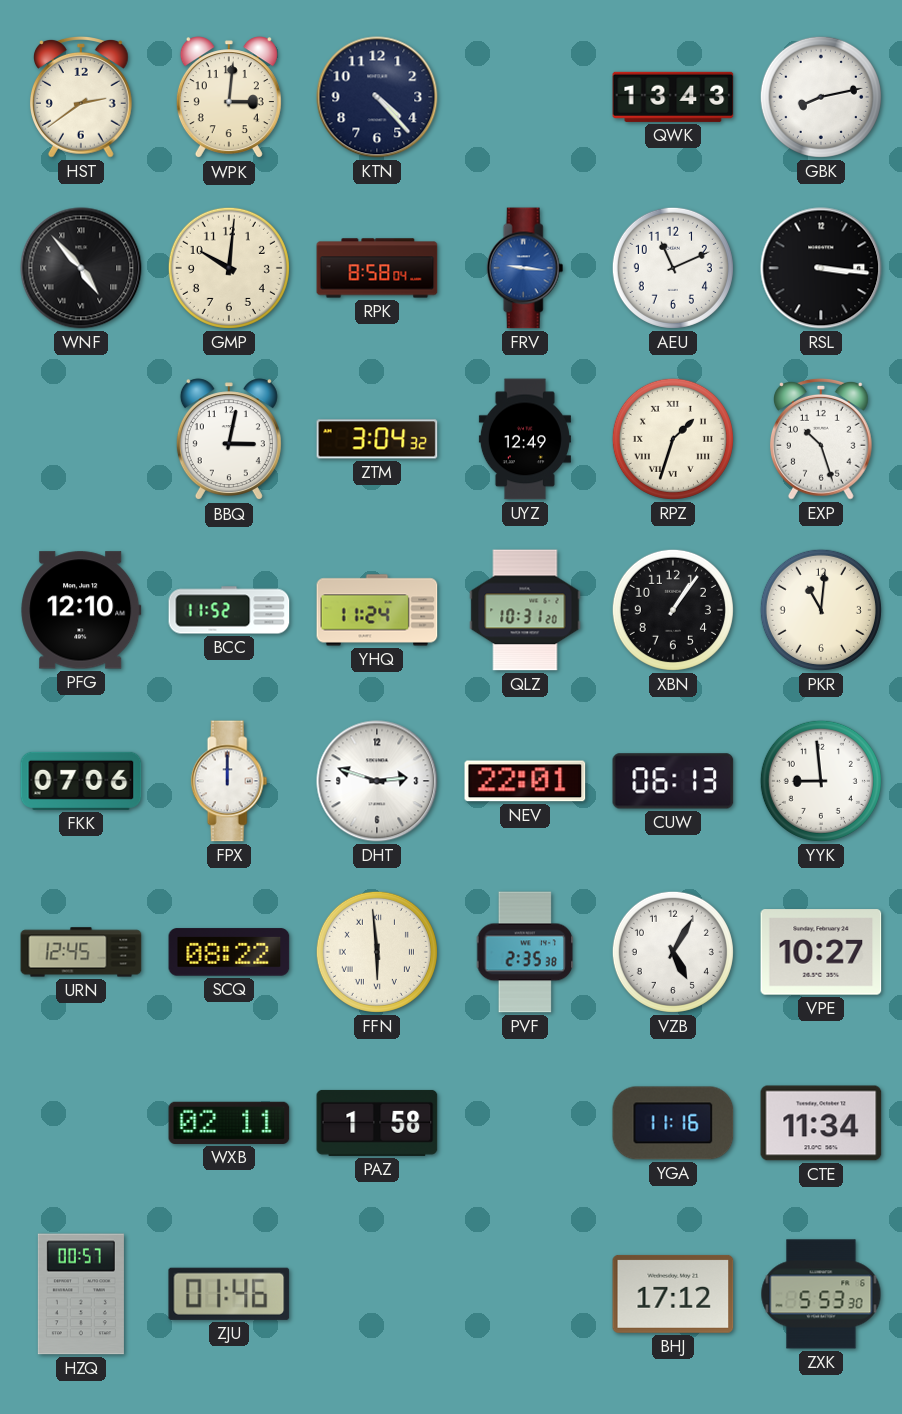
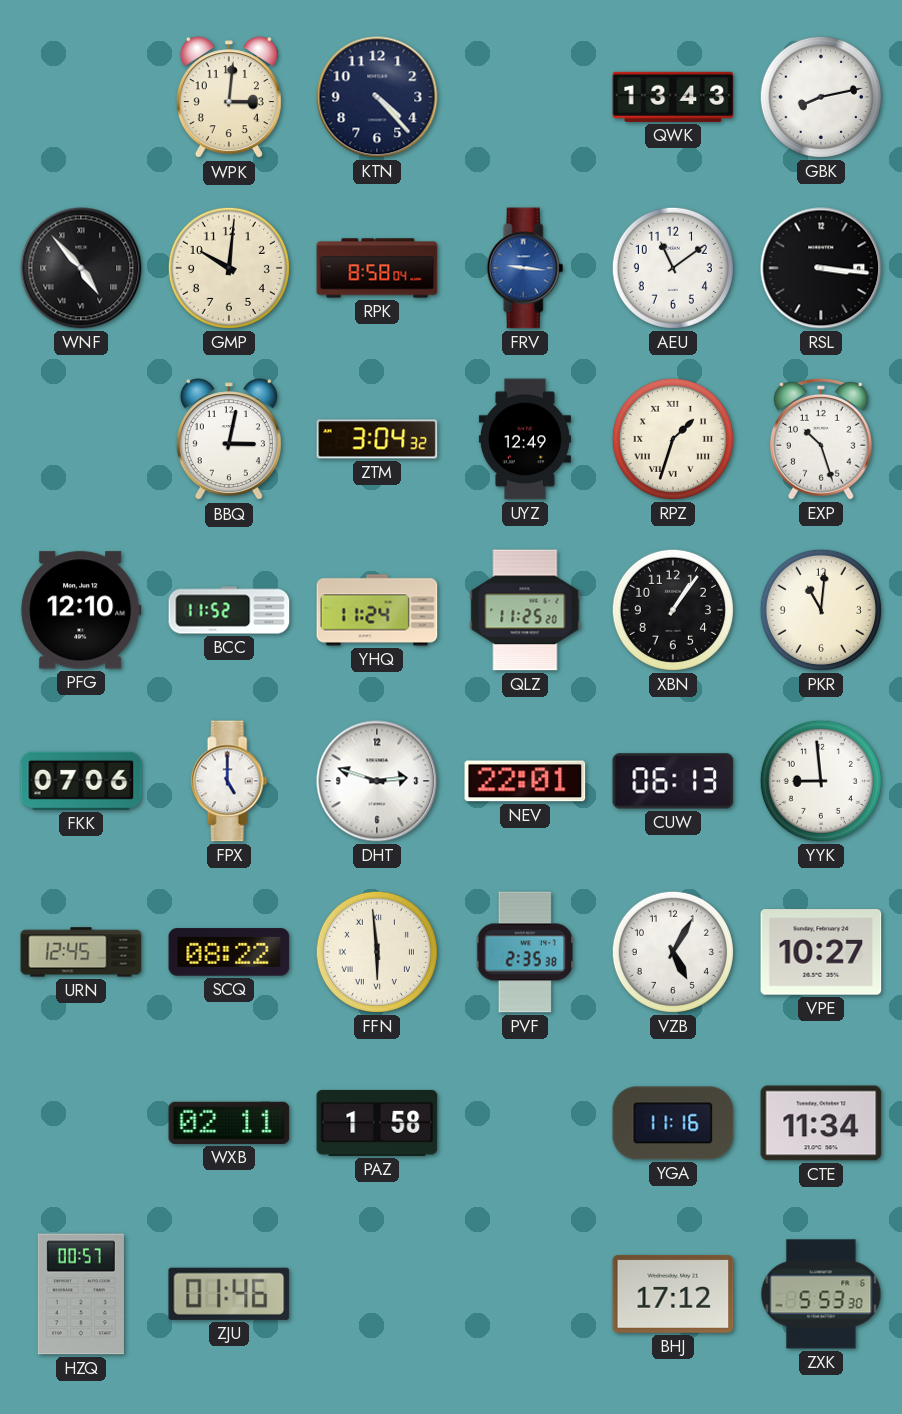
HST: 2:39 -> none
AEU: 11:11 -> 11:09
QLZ: 10:31 -> 11:25
FPX: 12:00 -> 5:00
